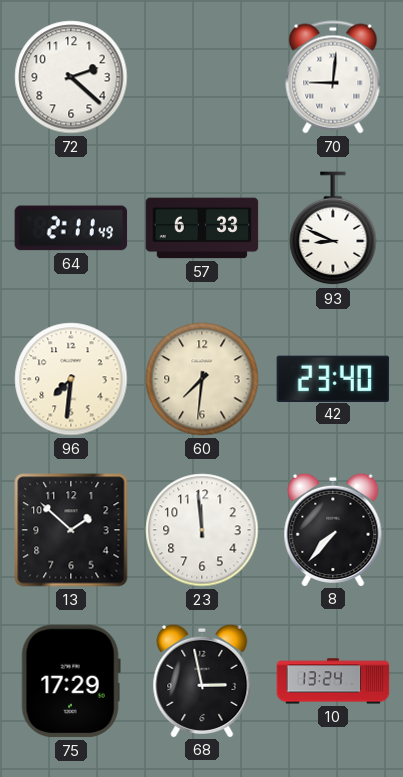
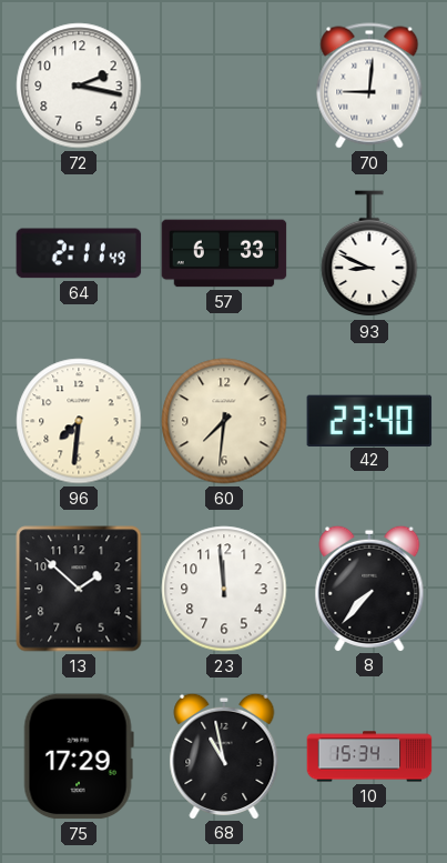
72: 2:22 -> 2:17
68: 2:58 -> 10:58
10: 13:24 -> 15:34
